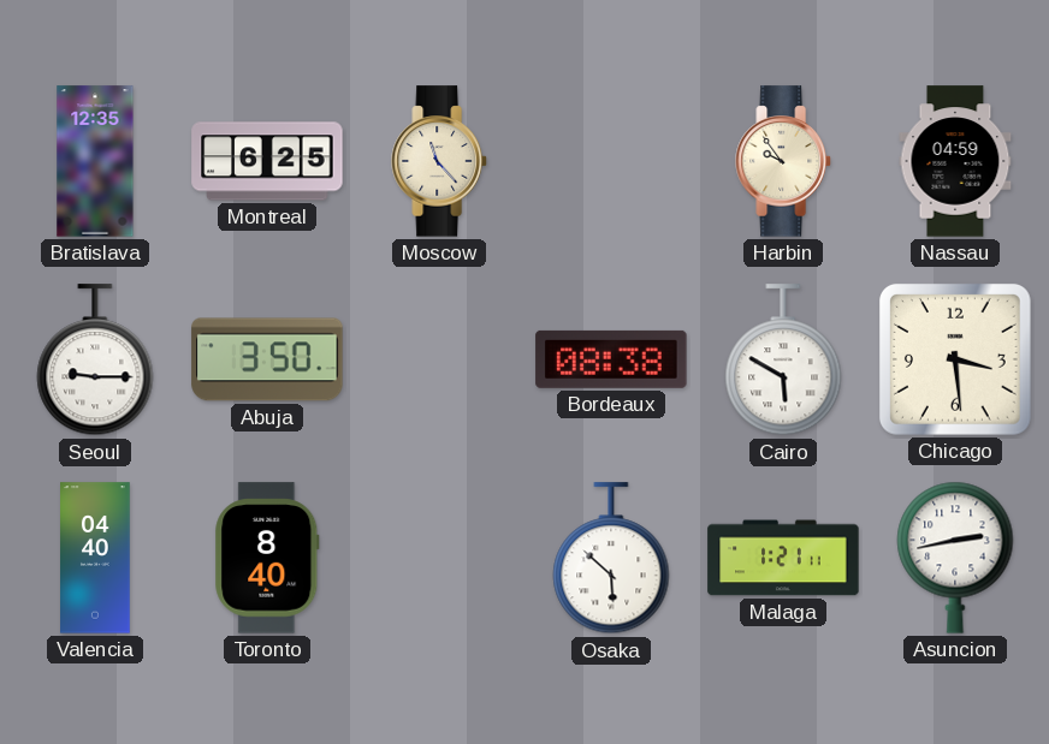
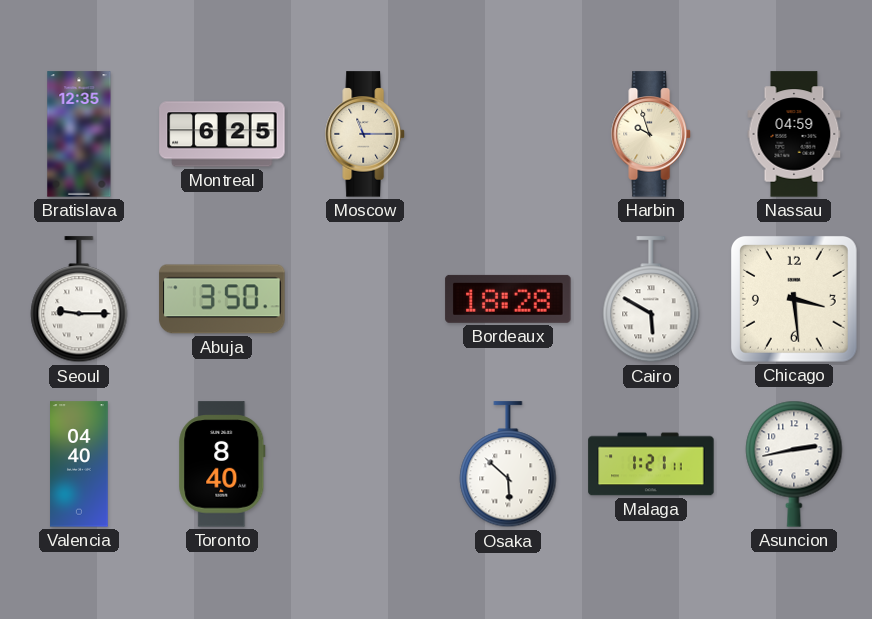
Moscow: 11:23 -> 11:15
Harbin: 9:54 -> 9:57
Bordeaux: 08:38 -> 18:28
